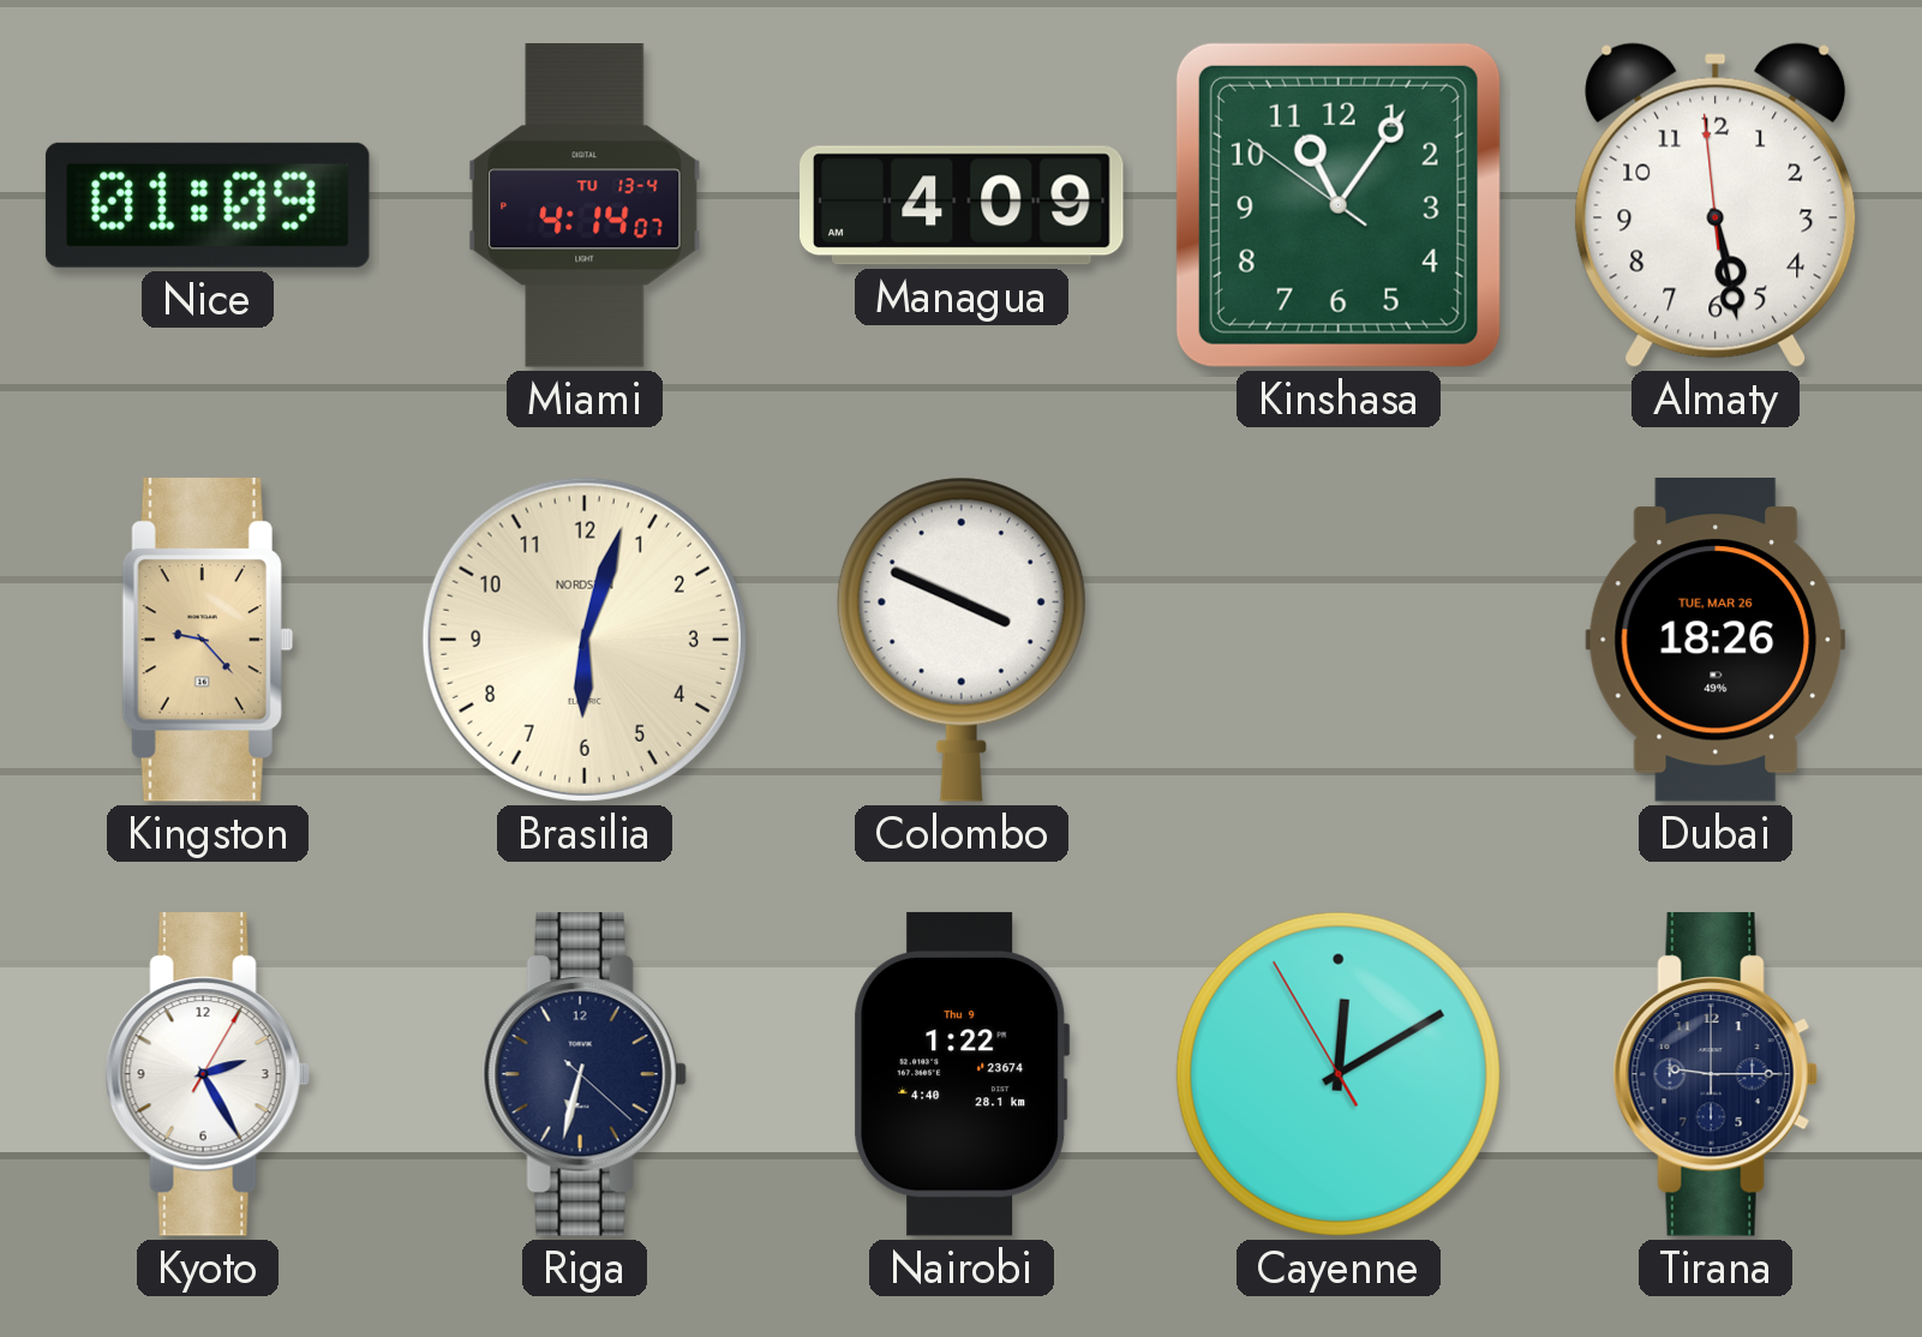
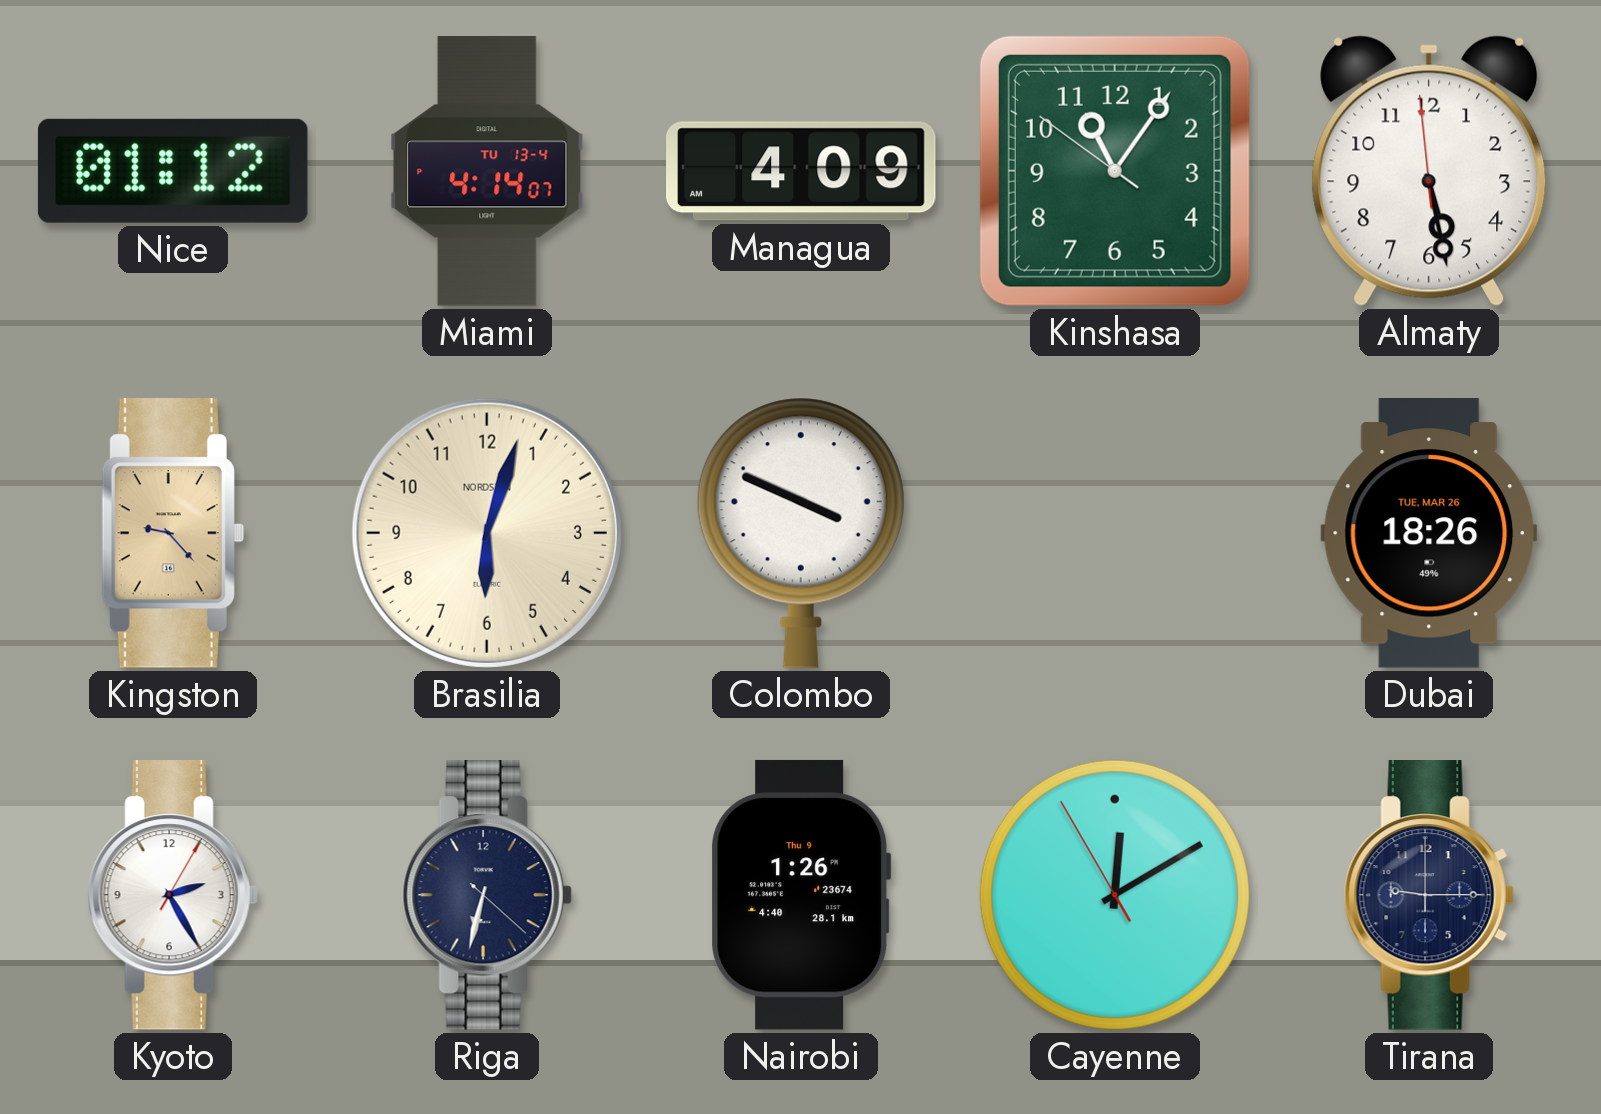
Nice: 01:09 -> 01:12
Nairobi: 1:22 -> 1:26
